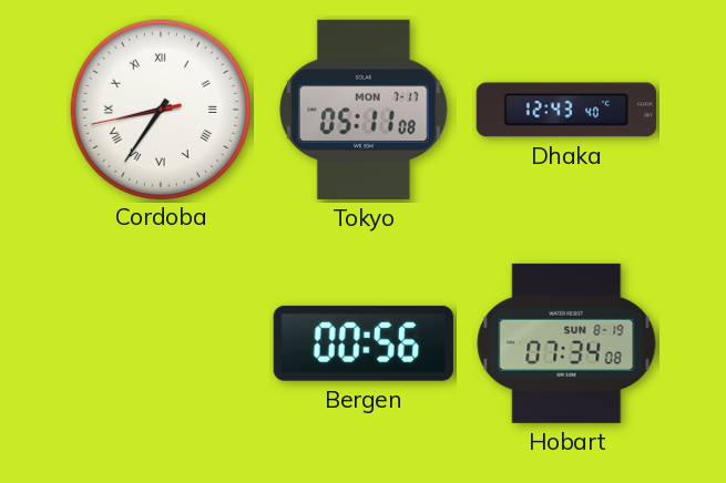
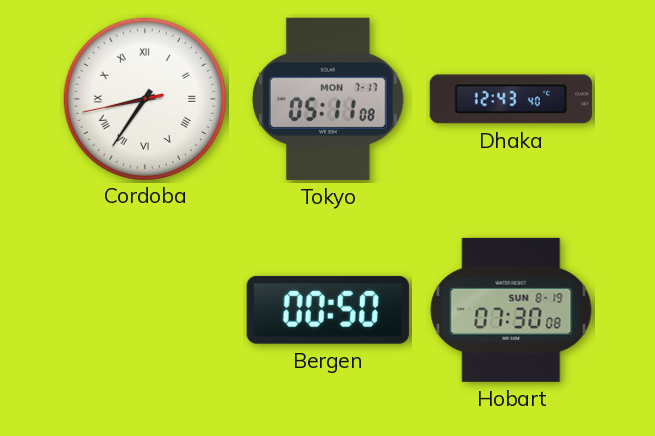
Bergen: 00:56 -> 00:50
Hobart: 07:34 -> 07:30
